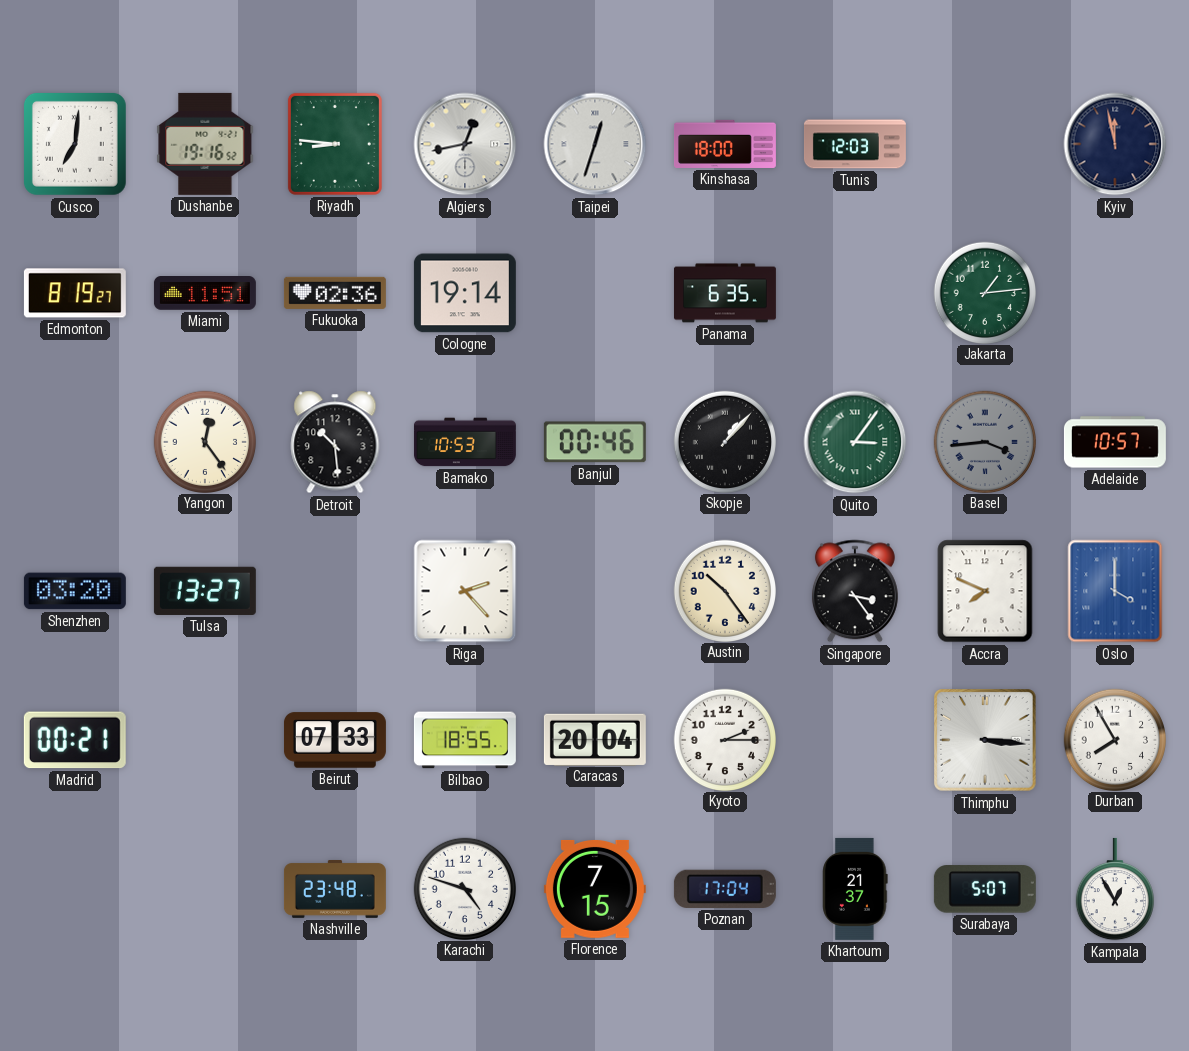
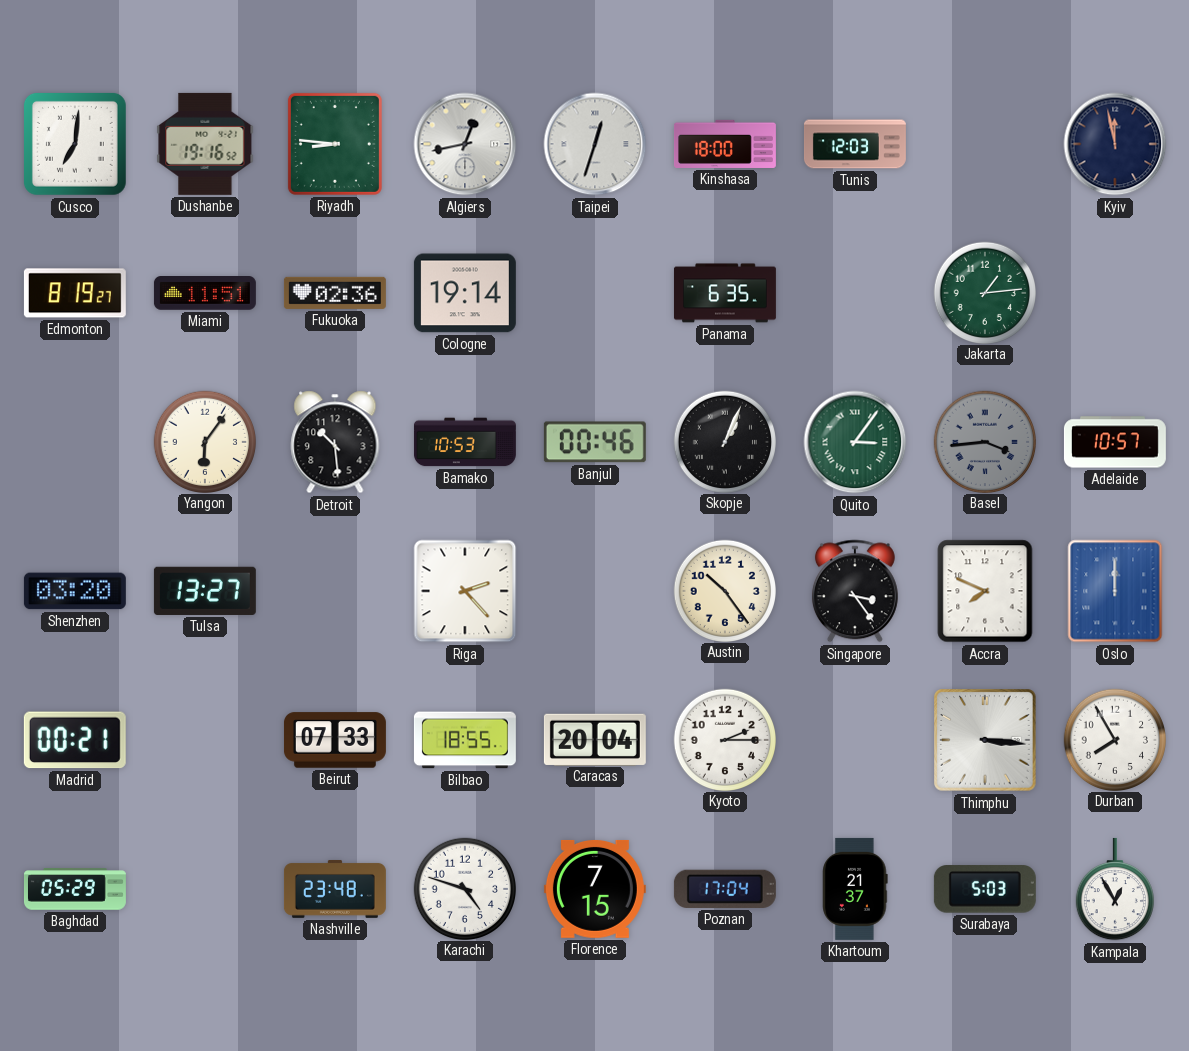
Yangon: 12:24 -> 6:06
Skopje: 1:07 -> 1:04
Oslo: 4:00 -> 12:00
Baghdad: none -> 05:29
Surabaya: 5:07 -> 5:03
